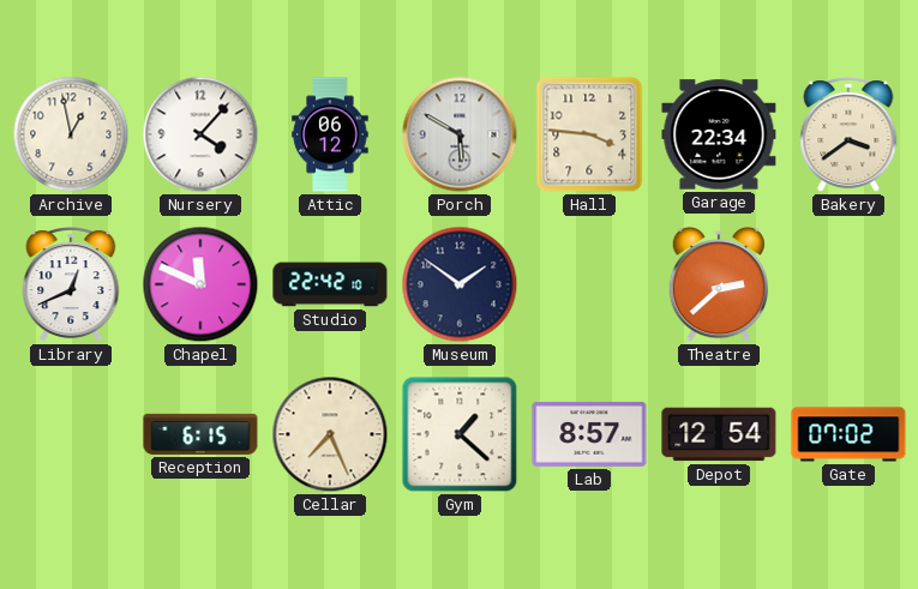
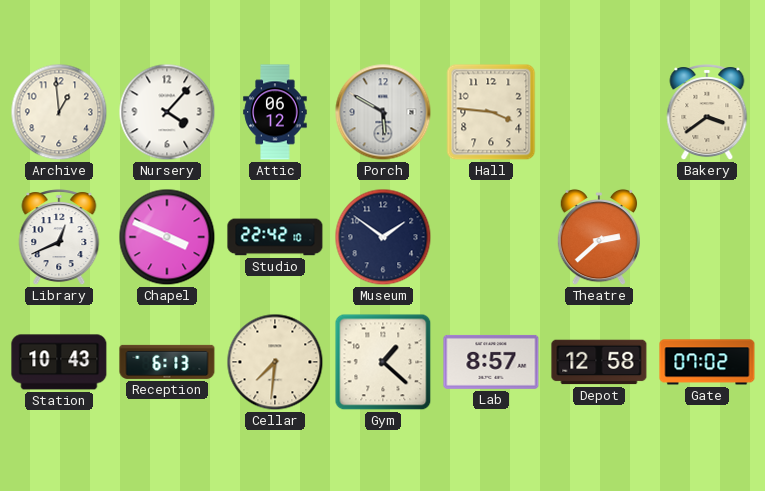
Archive: 12:58 -> 12:59
Garage: 22:34 -> none
Chapel: 11:49 -> 3:49
Station: none -> 10:43
Reception: 6:15 -> 6:13
Cellar: 7:26 -> 7:31
Depot: 12:54 -> 12:58
